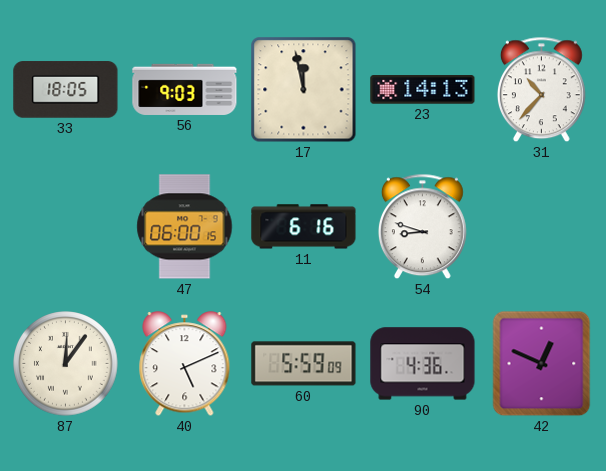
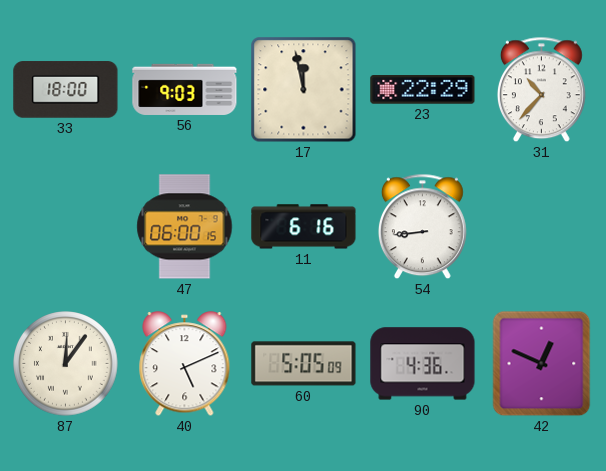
33: 18:05 -> 18:00
23: 14:13 -> 22:29
54: 8:48 -> 8:44
60: 5:59 -> 5:05
